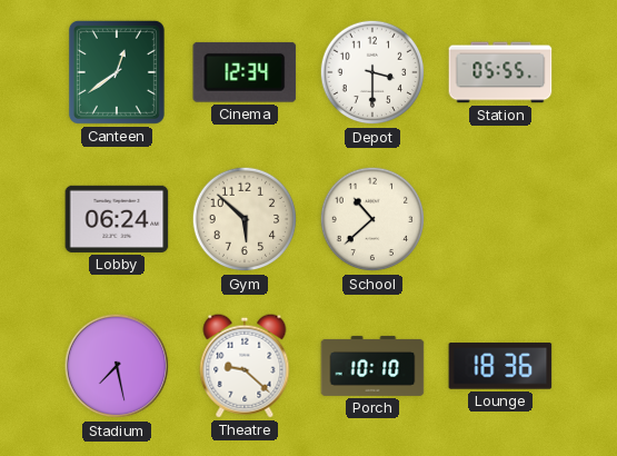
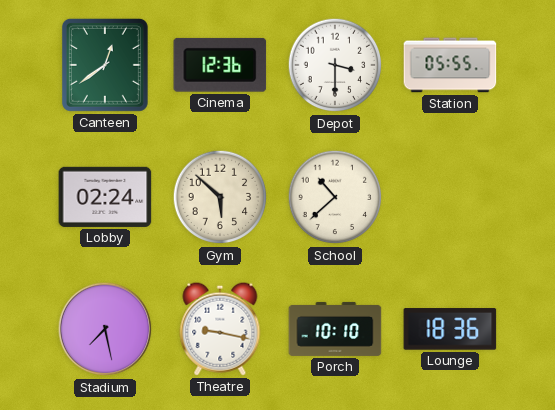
Cinema: 12:34 -> 12:36
Lobby: 06:24 -> 02:24
Theatre: 9:22 -> 9:17
